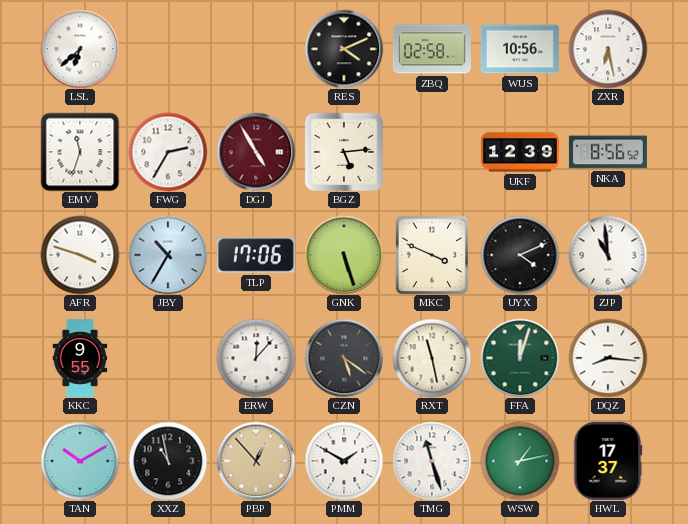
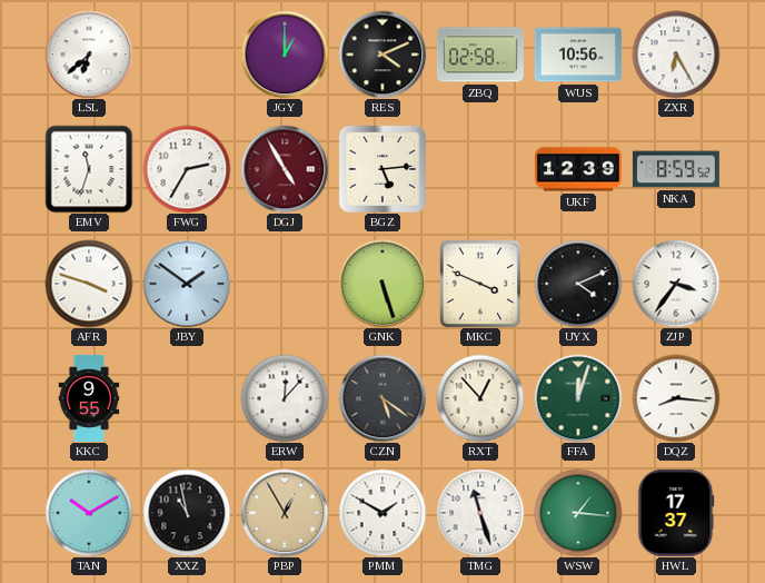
JGY: none -> 1:00
ZXR: 6:28 -> 6:25
NKA: 8:56 -> 8:59
JBY: 10:35 -> 1:51
TLP: 17:06 -> none
ZJP: 10:59 -> 3:36
RXT: 11:28 -> 12:53
PBP: 12:53 -> 12:55
WSW: 1:13 -> 1:16
